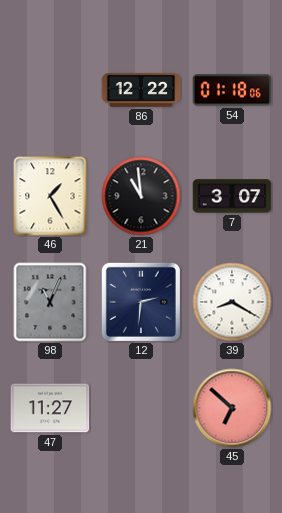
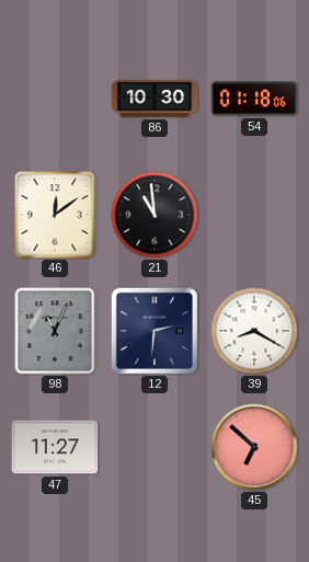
86: 12:22 -> 10:30
46: 1:25 -> 12:09
7: 3:07 -> none
